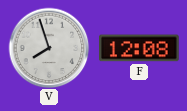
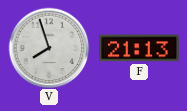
F: 12:08 -> 21:13
